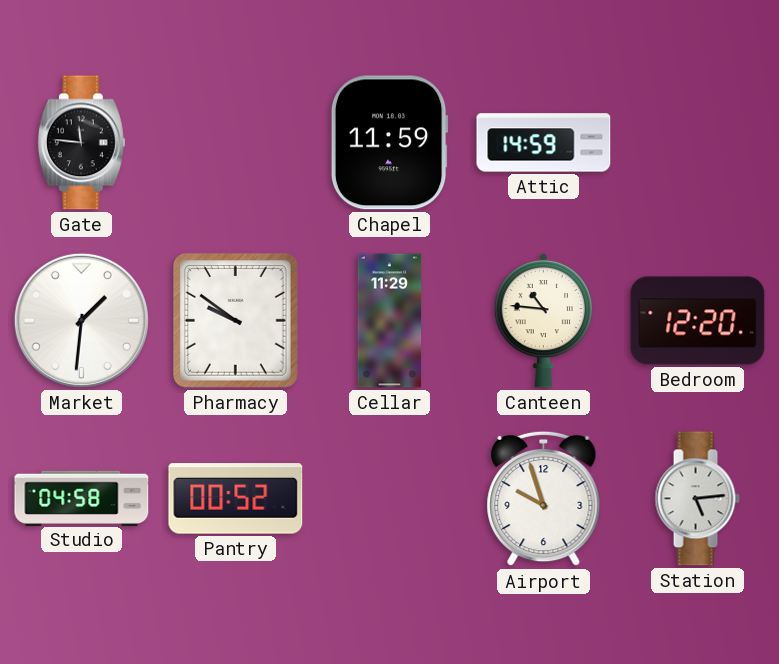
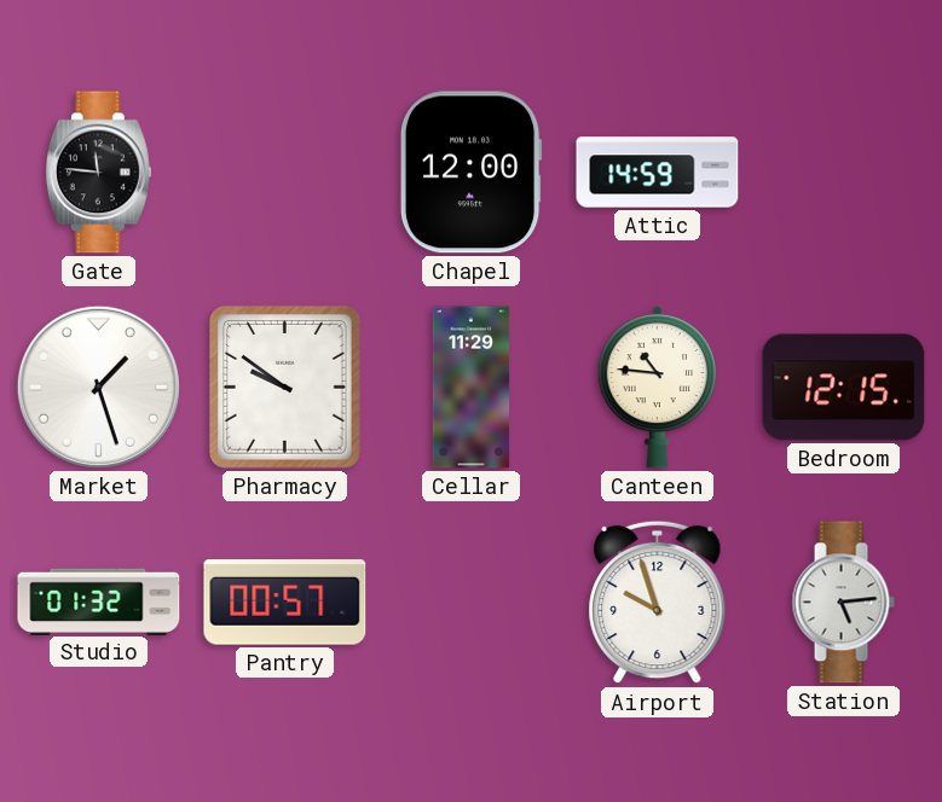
Chapel: 11:59 -> 12:00
Market: 1:31 -> 1:27
Bedroom: 12:20 -> 12:15
Studio: 04:58 -> 01:32
Pantry: 00:52 -> 00:57
